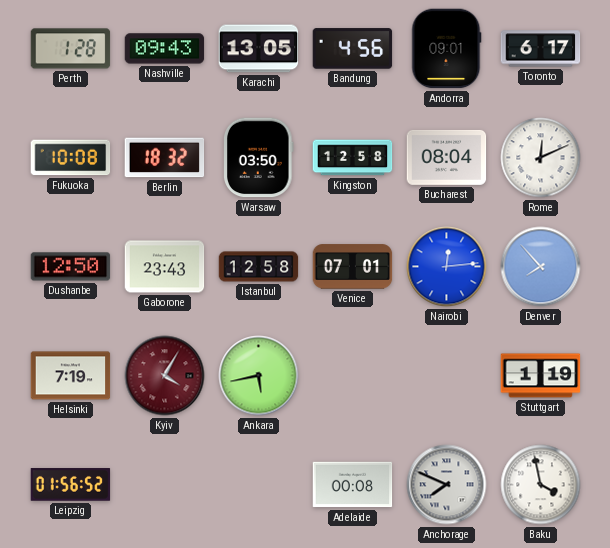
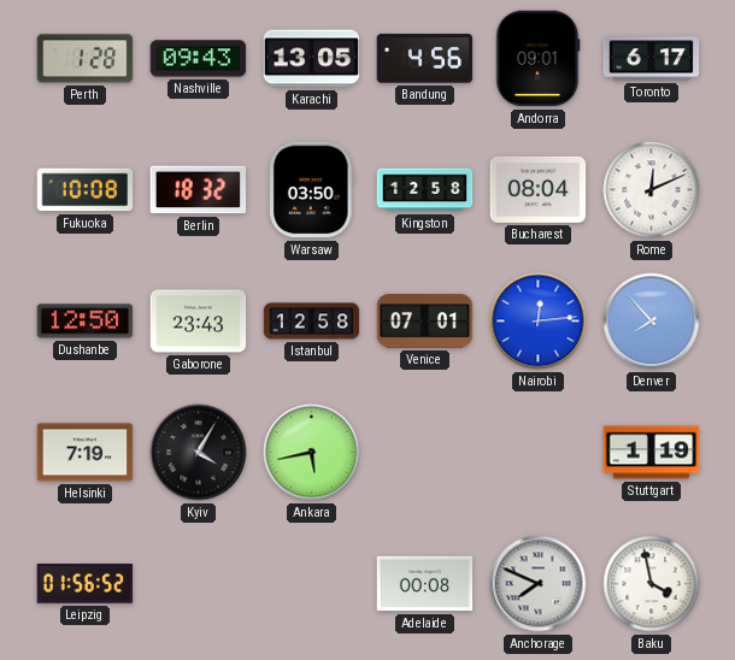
Kyiv dial: burgundy -> black
